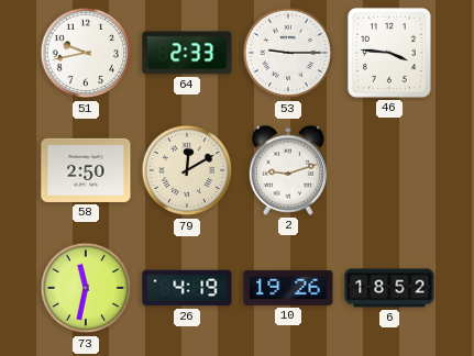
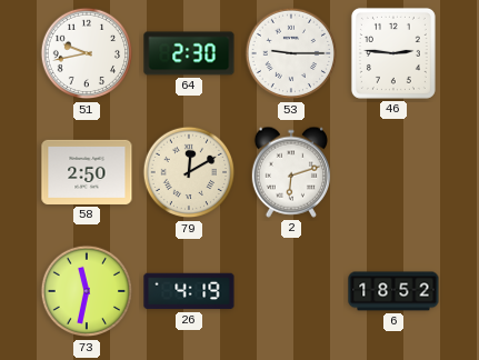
64: 2:33 -> 2:30
46: 3:46 -> 2:46
2: 9:12 -> 6:12
10: 19:26 -> none
